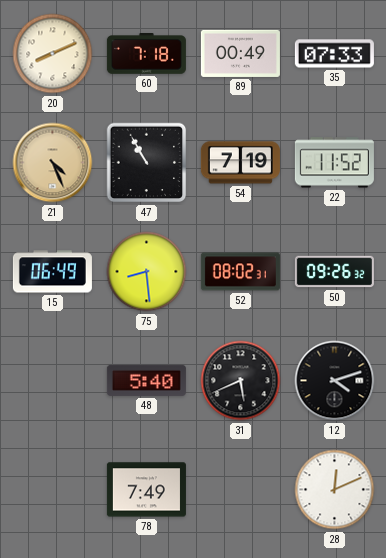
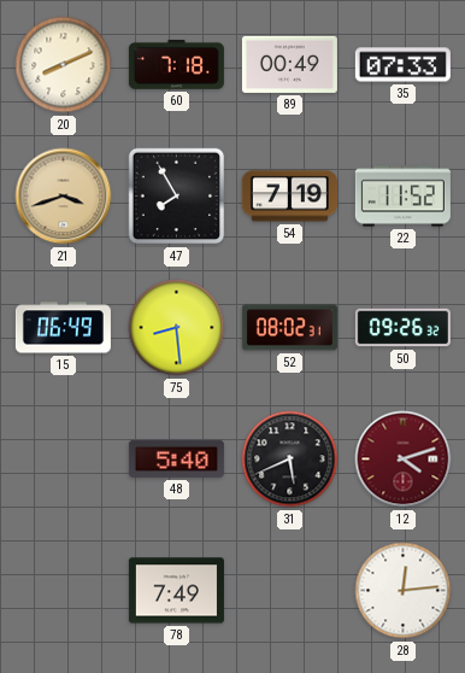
21: 4:26 -> 3:42
47: 10:55 -> 7:55
12 dial: black -> burgundy
28: 12:11 -> 12:14
